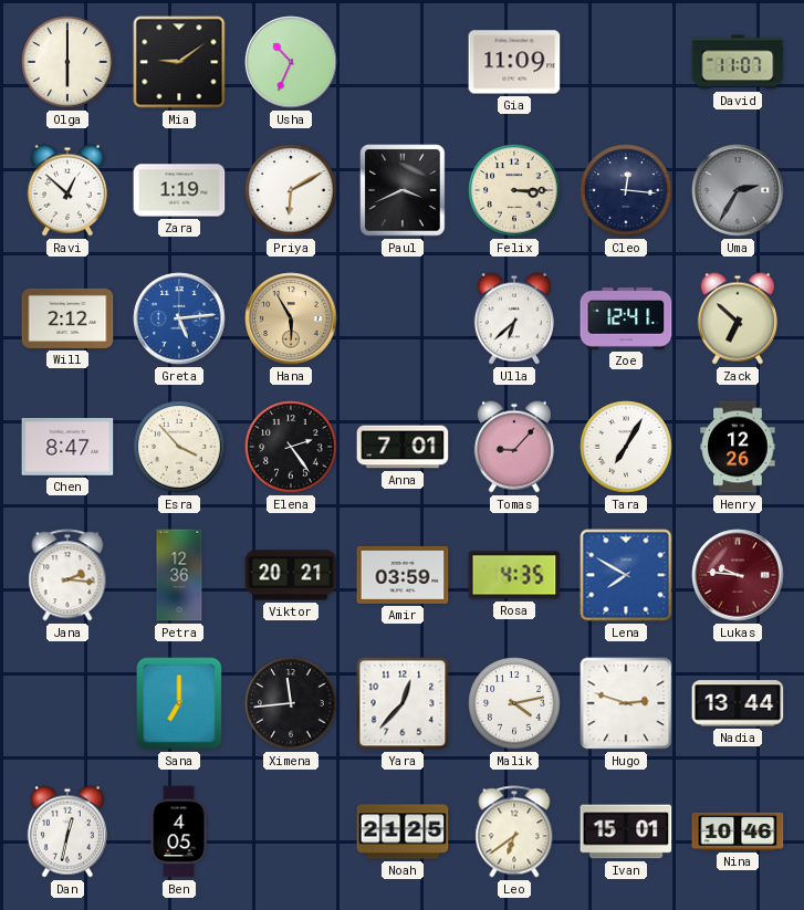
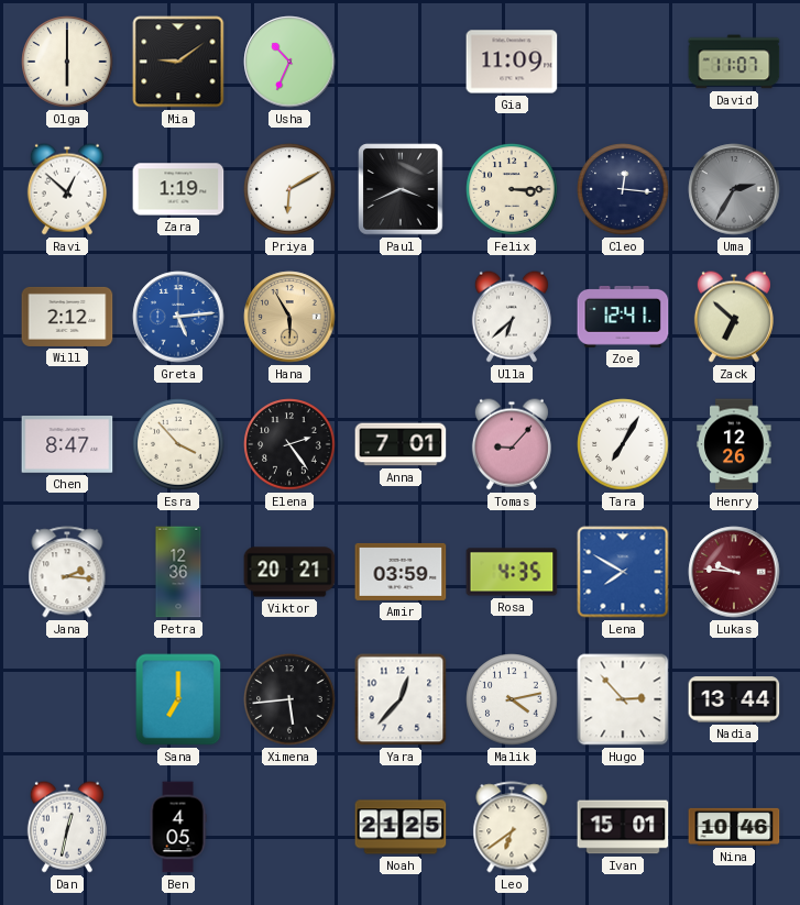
Ximena: 11:44 -> 5:44
Hugo: 2:48 -> 2:53
